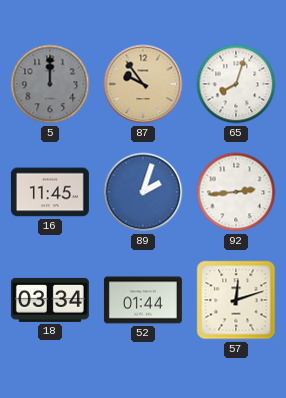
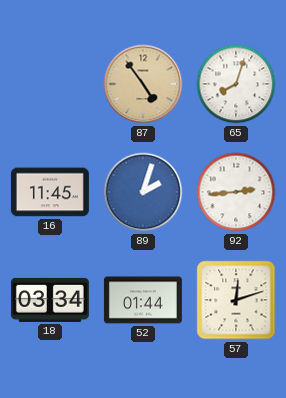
5: 12:00 -> none
87: 9:54 -> 4:54
